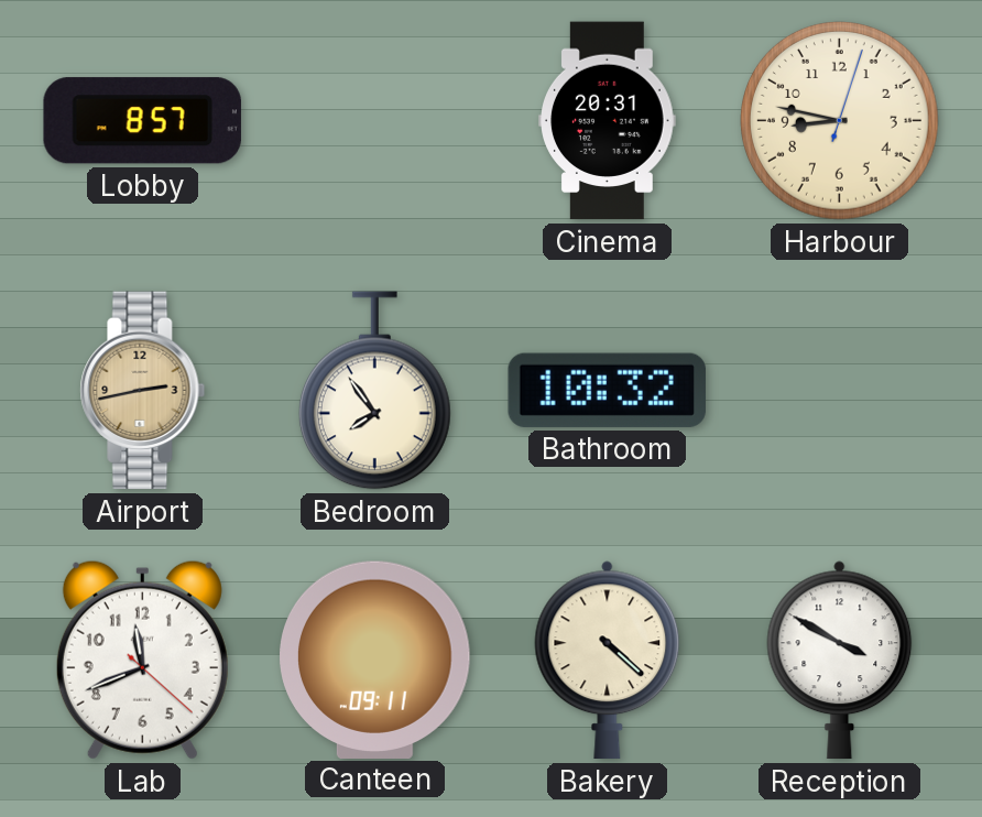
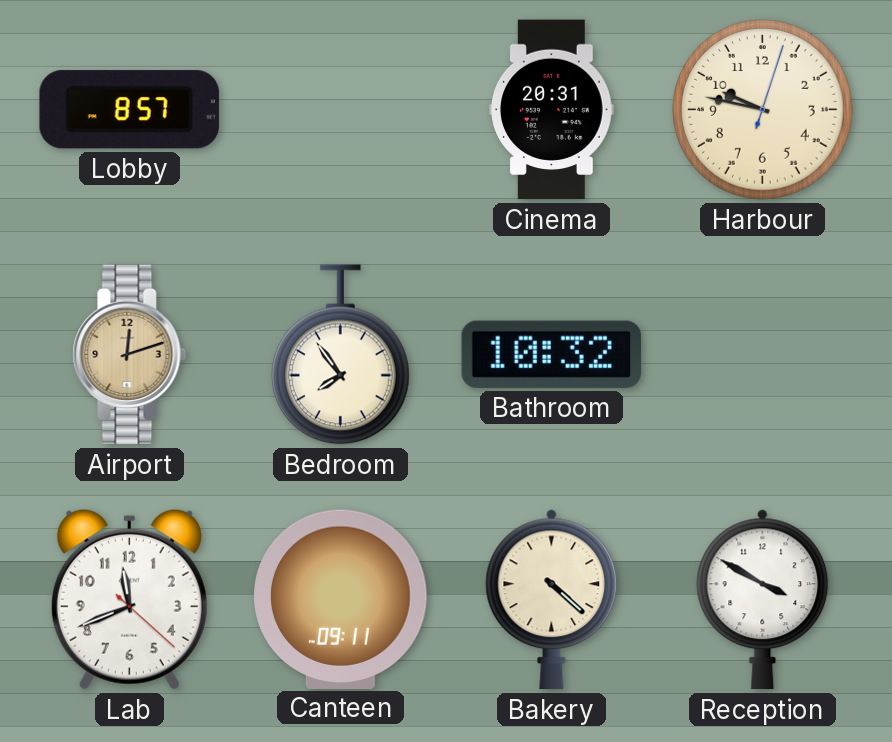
Harbour: 8:47 -> 9:47
Airport: 2:43 -> 12:12
